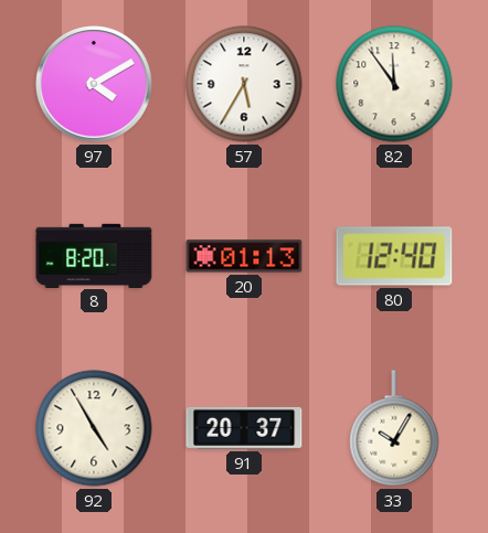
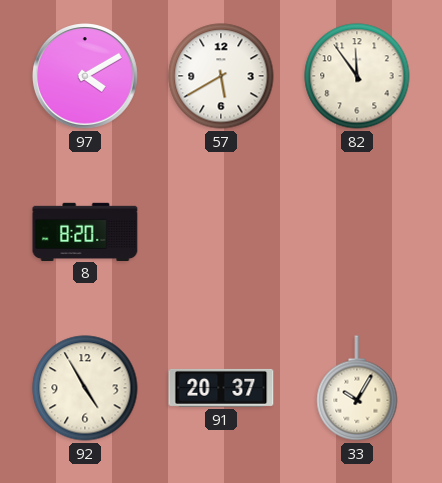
57: 5:35 -> 5:40
20: 01:13 -> none
80: 12:40 -> none
